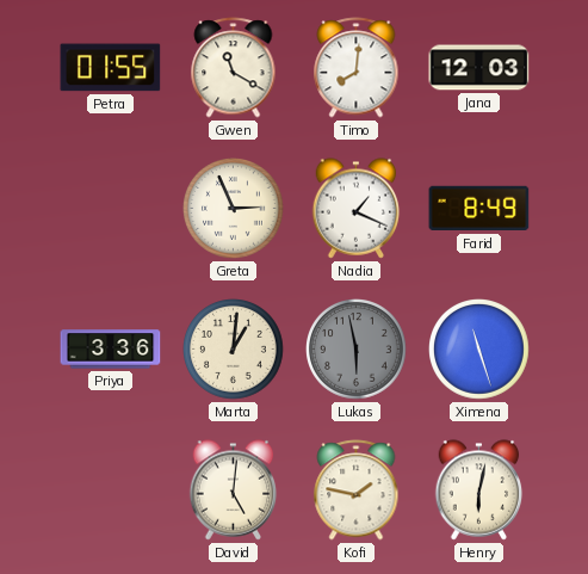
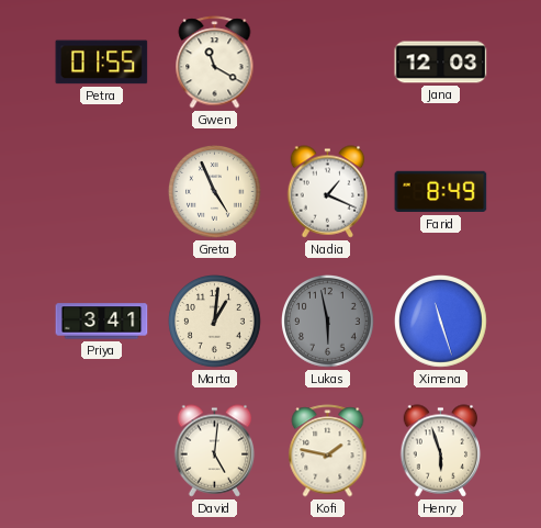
Timo: 8:01 -> none
Greta: 2:56 -> 4:56
Priya: 3:36 -> 3:41
Henry: 6:02 -> 5:57
